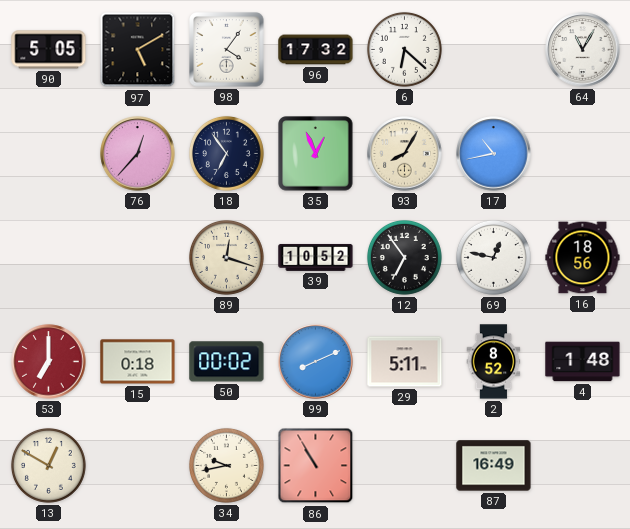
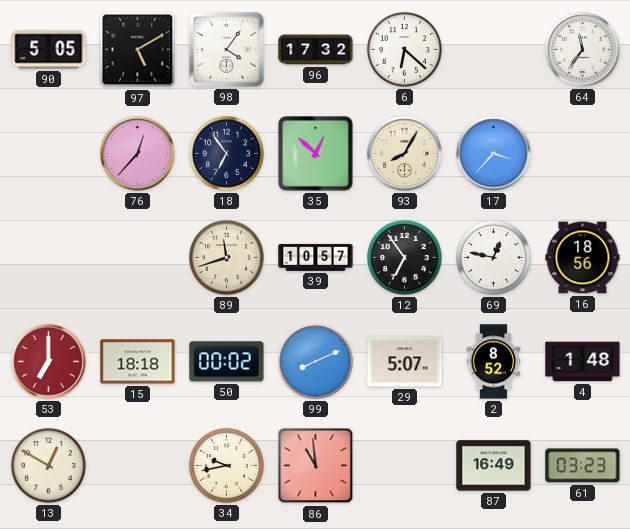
64: 11:05 -> 11:36
35: 12:56 -> 12:52
17: 10:43 -> 3:37
89: 12:18 -> 11:42
39: 10:52 -> 10:57
15: 0:18 -> 18:18
29: 5:11 -> 5:07
86: 10:55 -> 10:59
61: none -> 03:23
